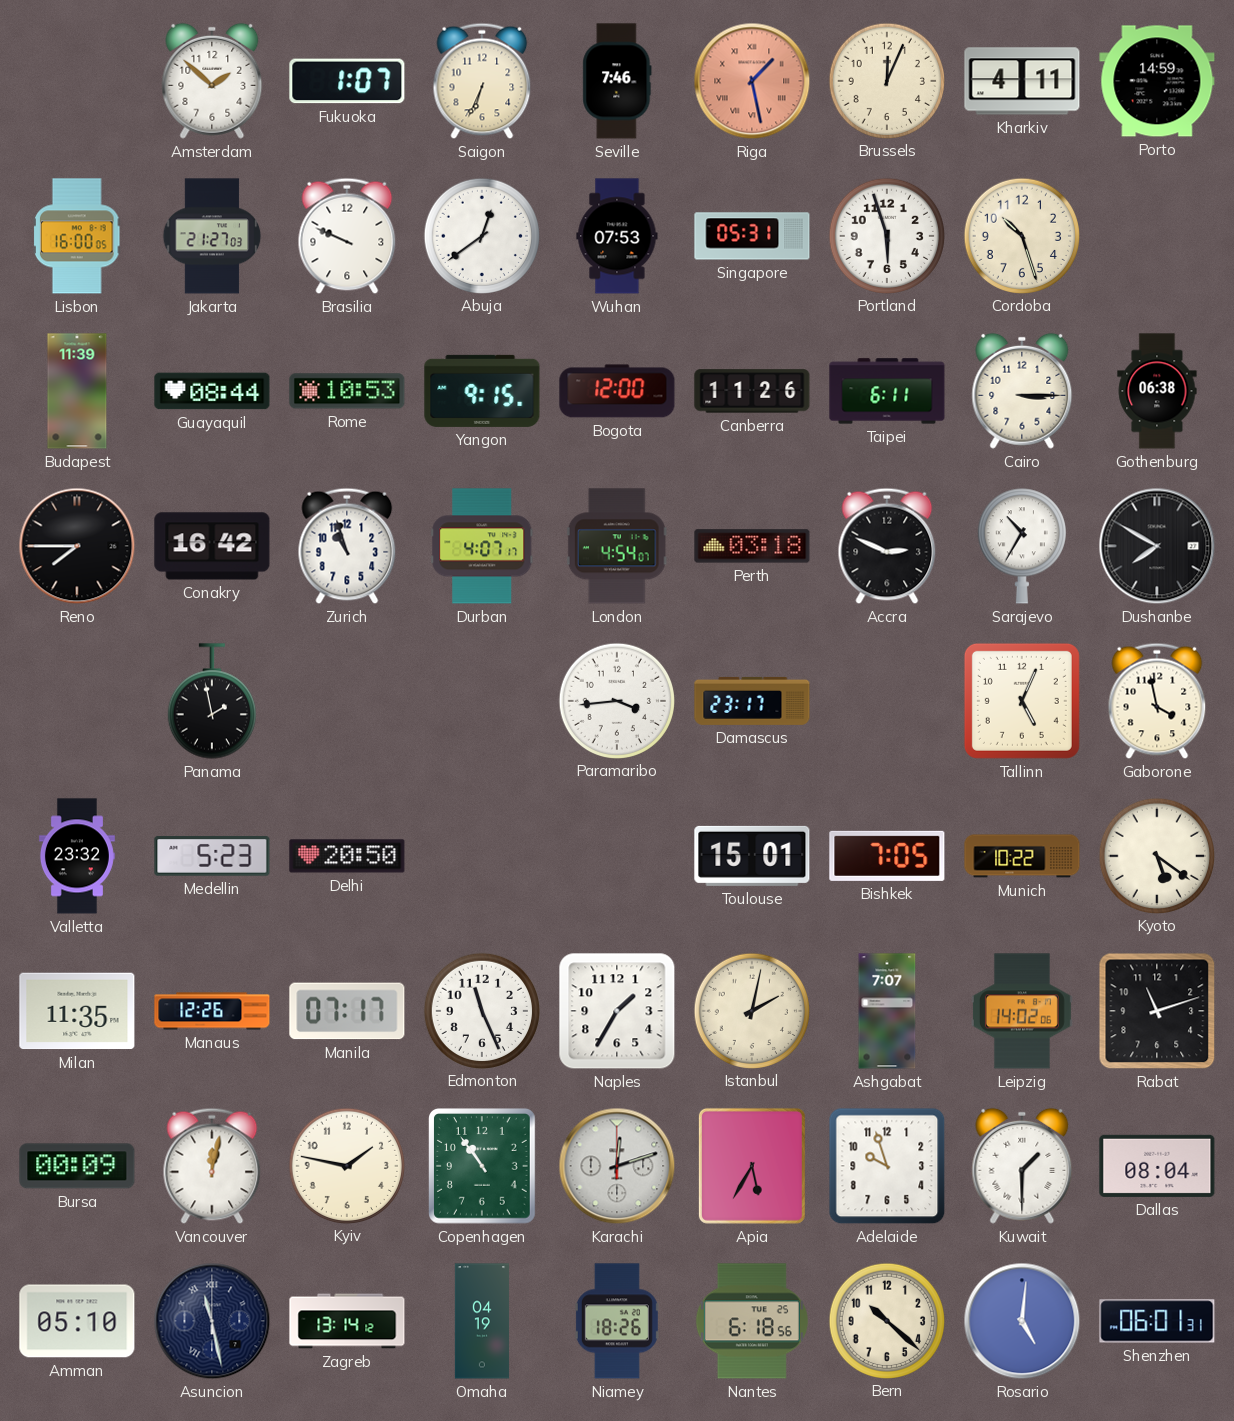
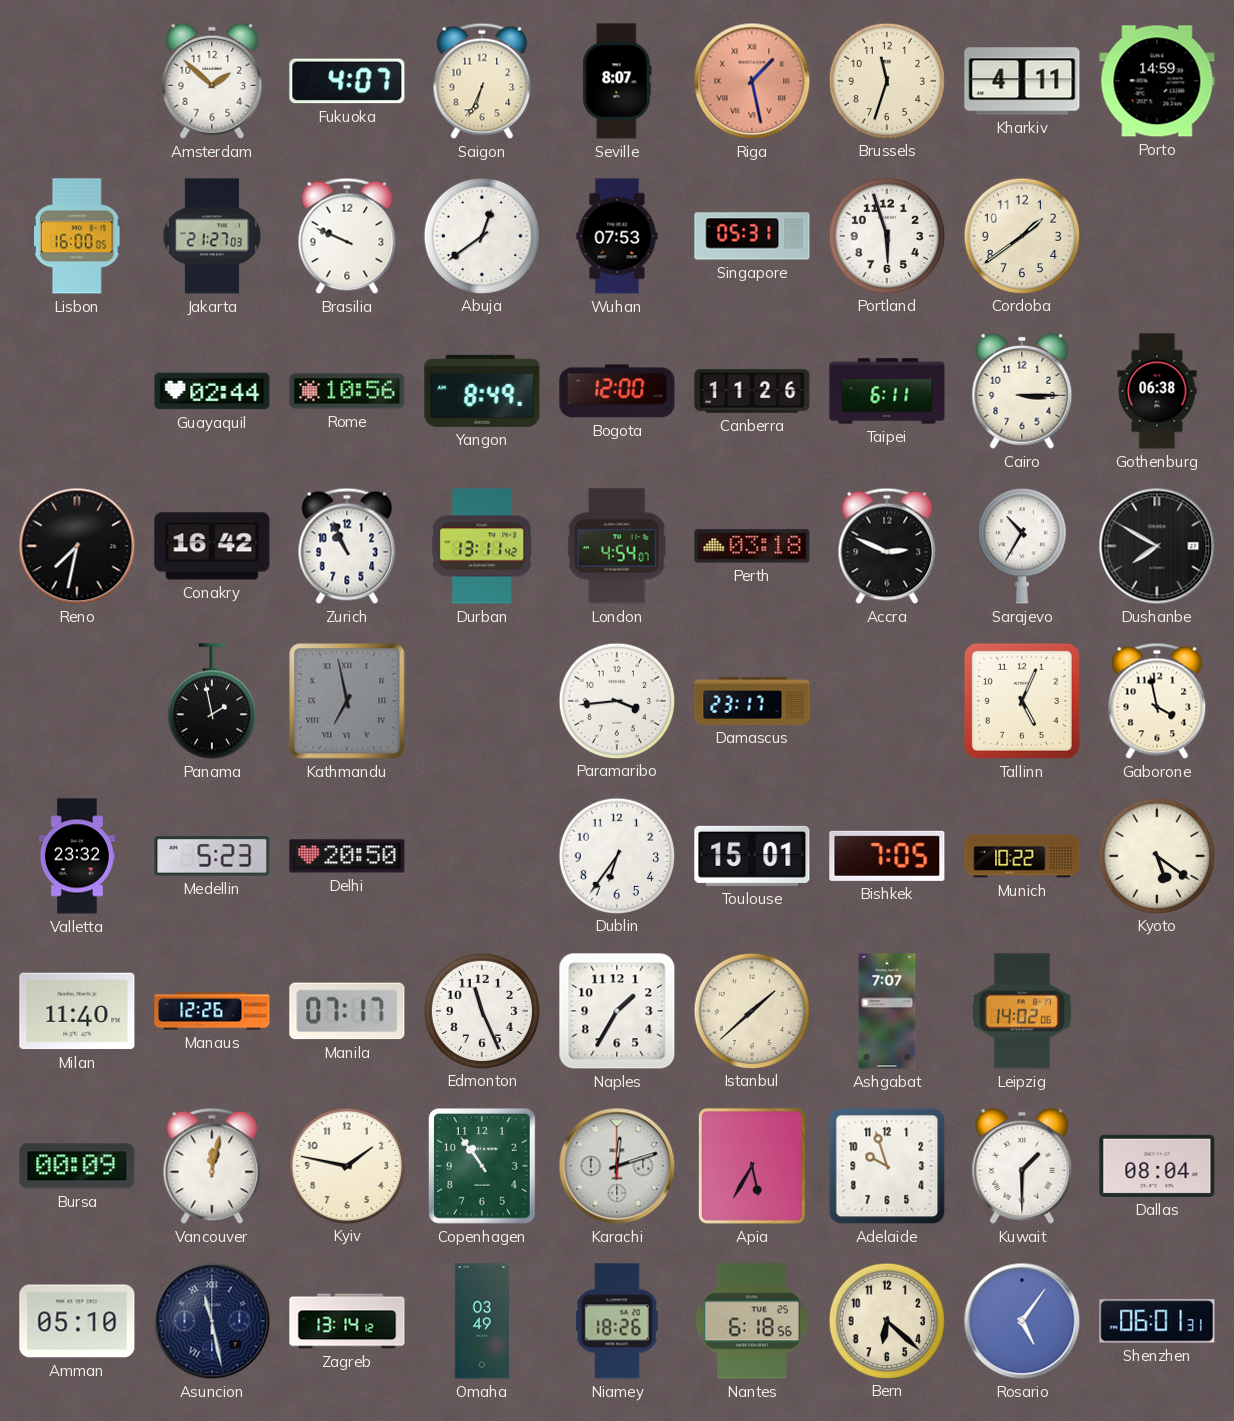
Fukuoka: 1:07 -> 4:07
Seville: 7:46 -> 8:07
Brussels: 12:04 -> 11:33
Cordoba: 10:27 -> 1:39
Budapest: 11:39 -> none
Guayaquil: 08:44 -> 02:44
Rome: 10:53 -> 10:56
Yangon: 9:15 -> 8:49
Reno: 7:45 -> 7:32
Zurich: 10:57 -> 10:56
Durban: 4:07 -> 13:11
Kathmandu: none -> 6:58
Dublin: none -> 6:36
Milan: 11:35 -> 11:40
Istanbul: 2:02 -> 1:38
Rabat: 11:12 -> none
Omaha: 04:19 -> 03:49
Bern: 10:22 -> 6:22
Rosario: 5:01 -> 5:06
